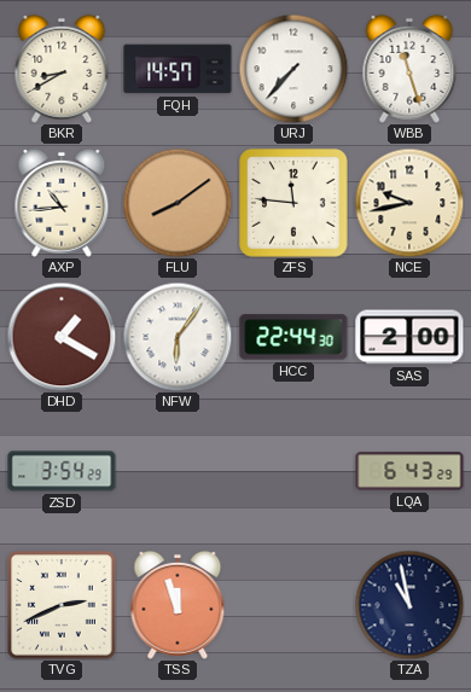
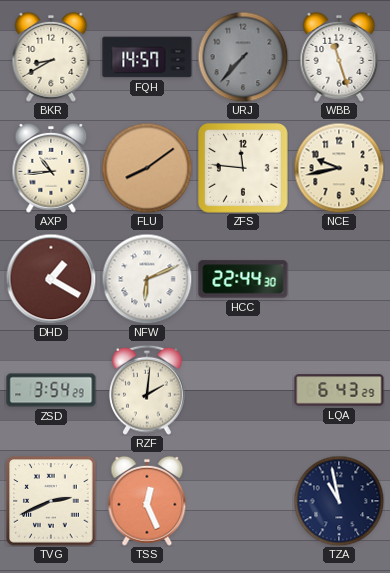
URJ dial: white -> grey
NFW: 6:06 -> 6:11
SAS: 2:00 -> none
RZF: none -> 2:01
TSS: 11:57 -> 12:26
